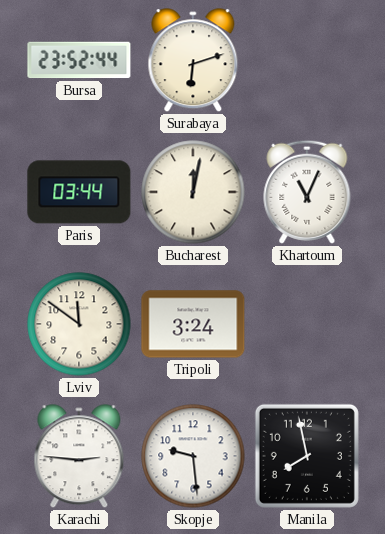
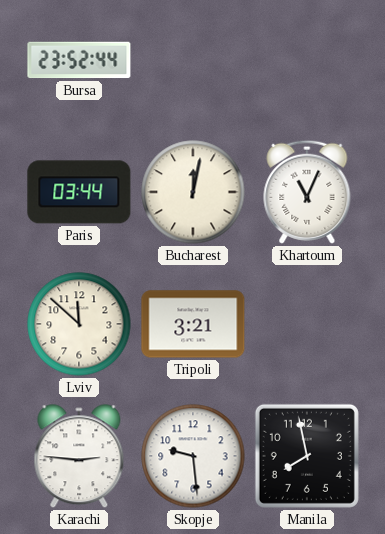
Surabaya: 6:12 -> none
Lviv: 11:51 -> 11:52
Tripoli: 3:24 -> 3:21
